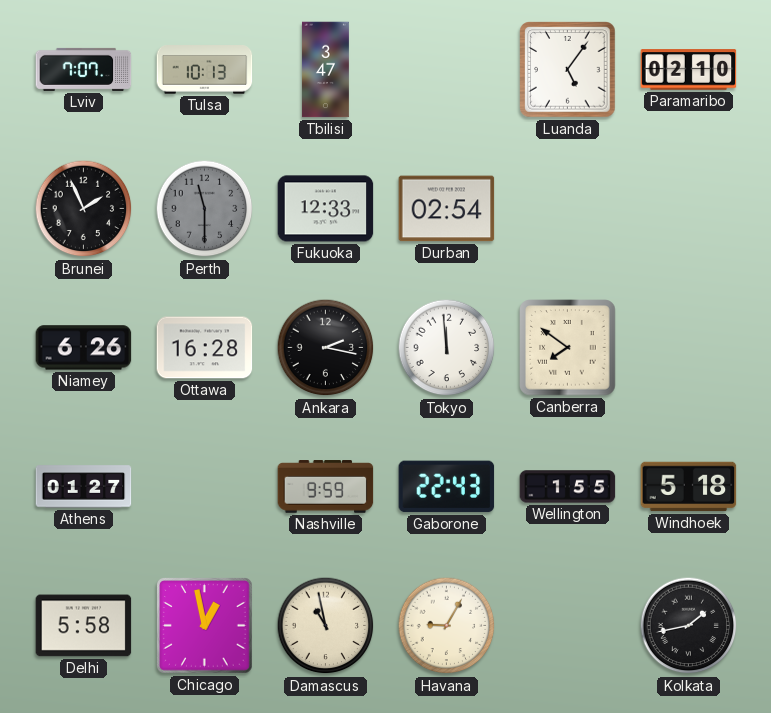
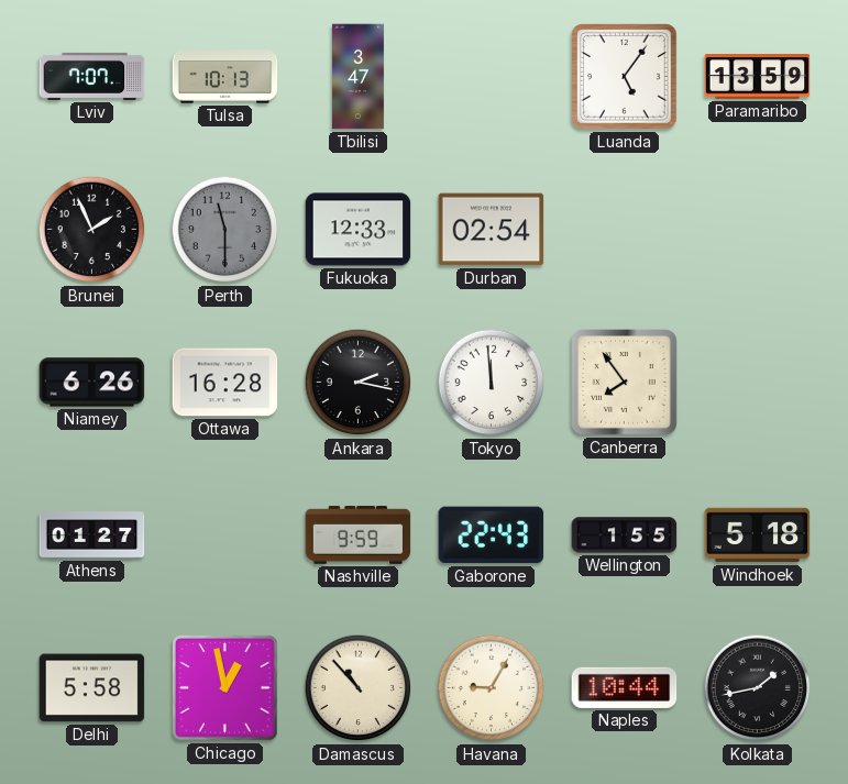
Paramaribo: 02:10 -> 13:59
Canberra: 7:51 -> 7:54
Damascus: 10:58 -> 10:53
Naples: none -> 10:44
